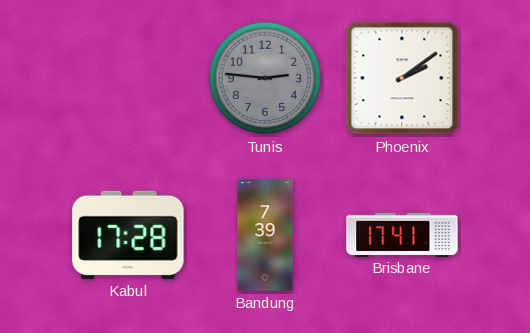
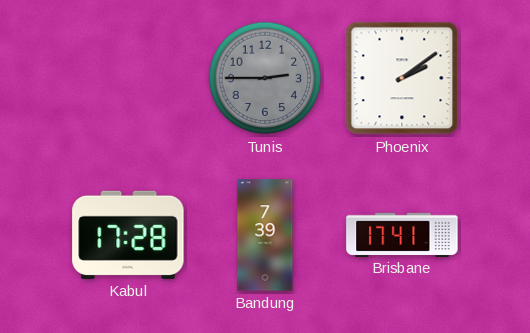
Tunis: 2:46 -> 2:45
